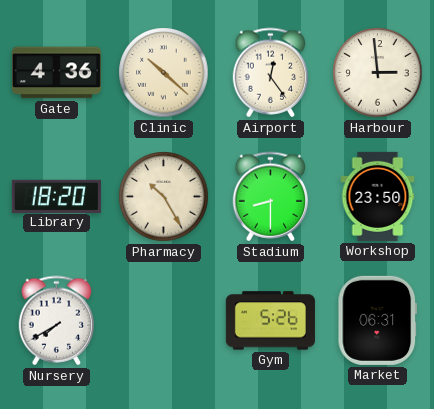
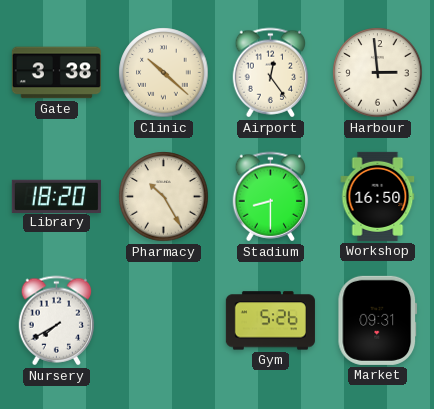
Gate: 4:36 -> 3:38
Workshop: 23:50 -> 16:50
Market: 06:31 -> 09:31
